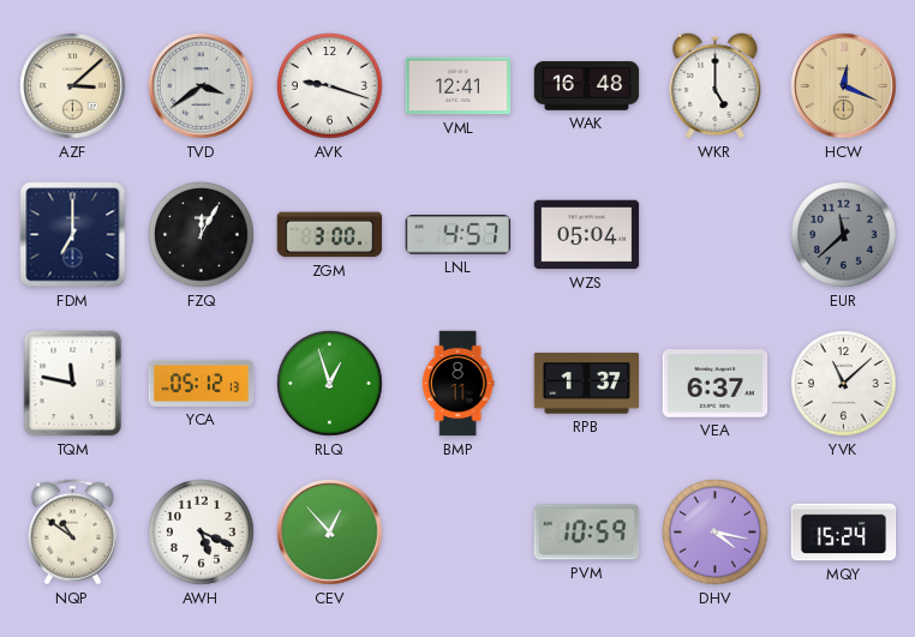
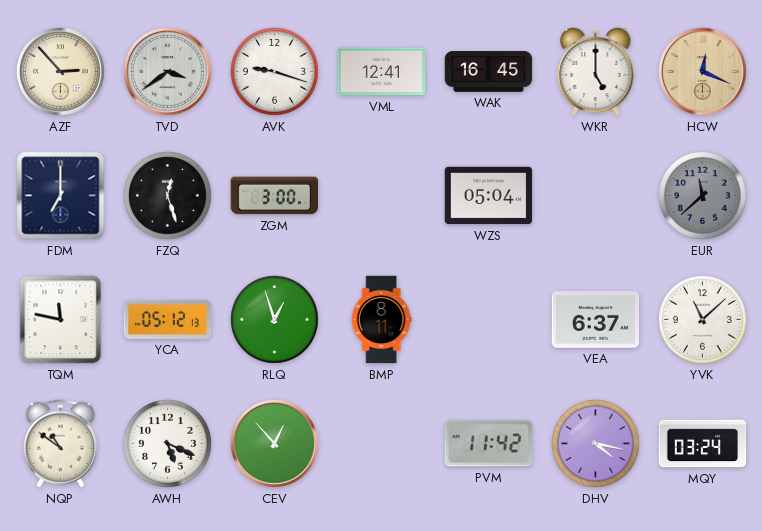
AZF: 3:08 -> 2:53
WAK: 16:48 -> 16:45
FZQ: 12:05 -> 12:27
LNL: 4:57 -> none
RPB: 1:37 -> none
PVM: 10:59 -> 11:42
MQY: 15:24 -> 03:24
